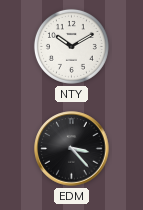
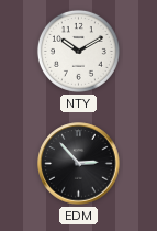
EDM: 3:23 -> 2:53
